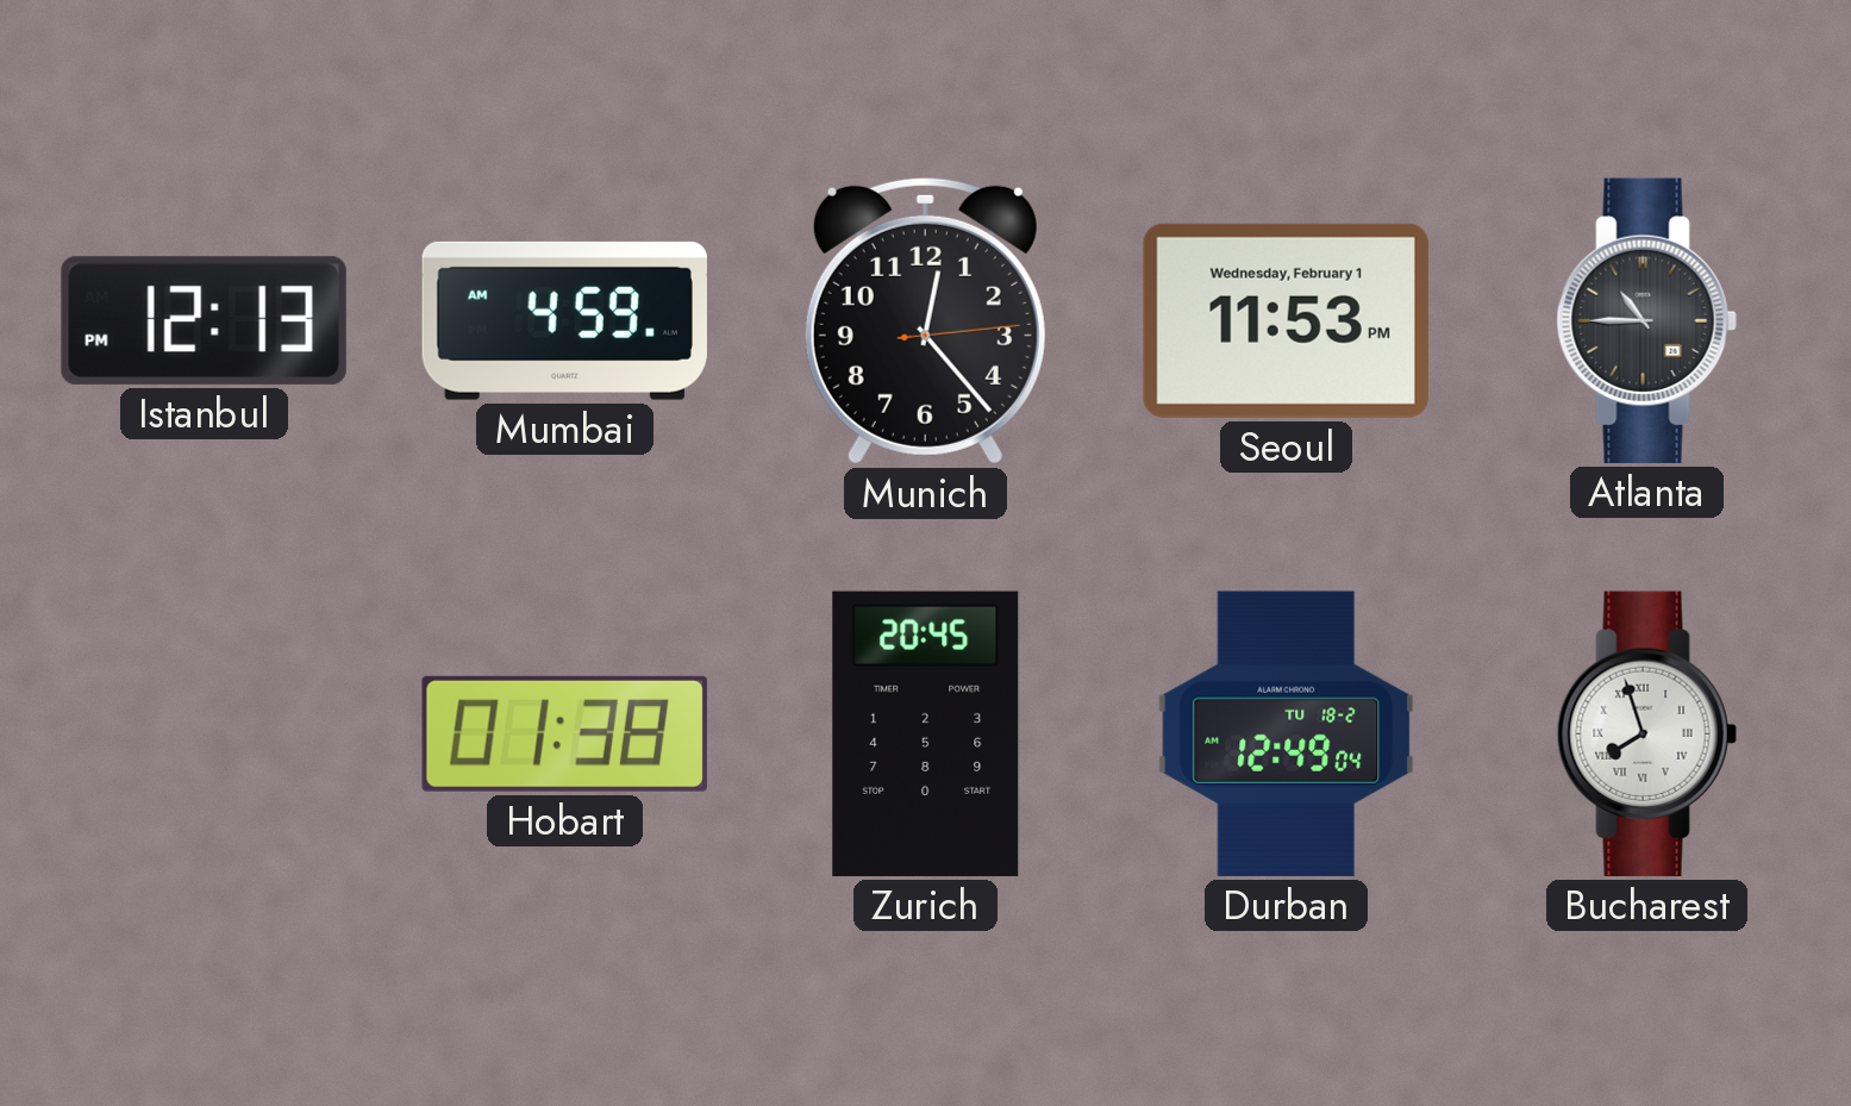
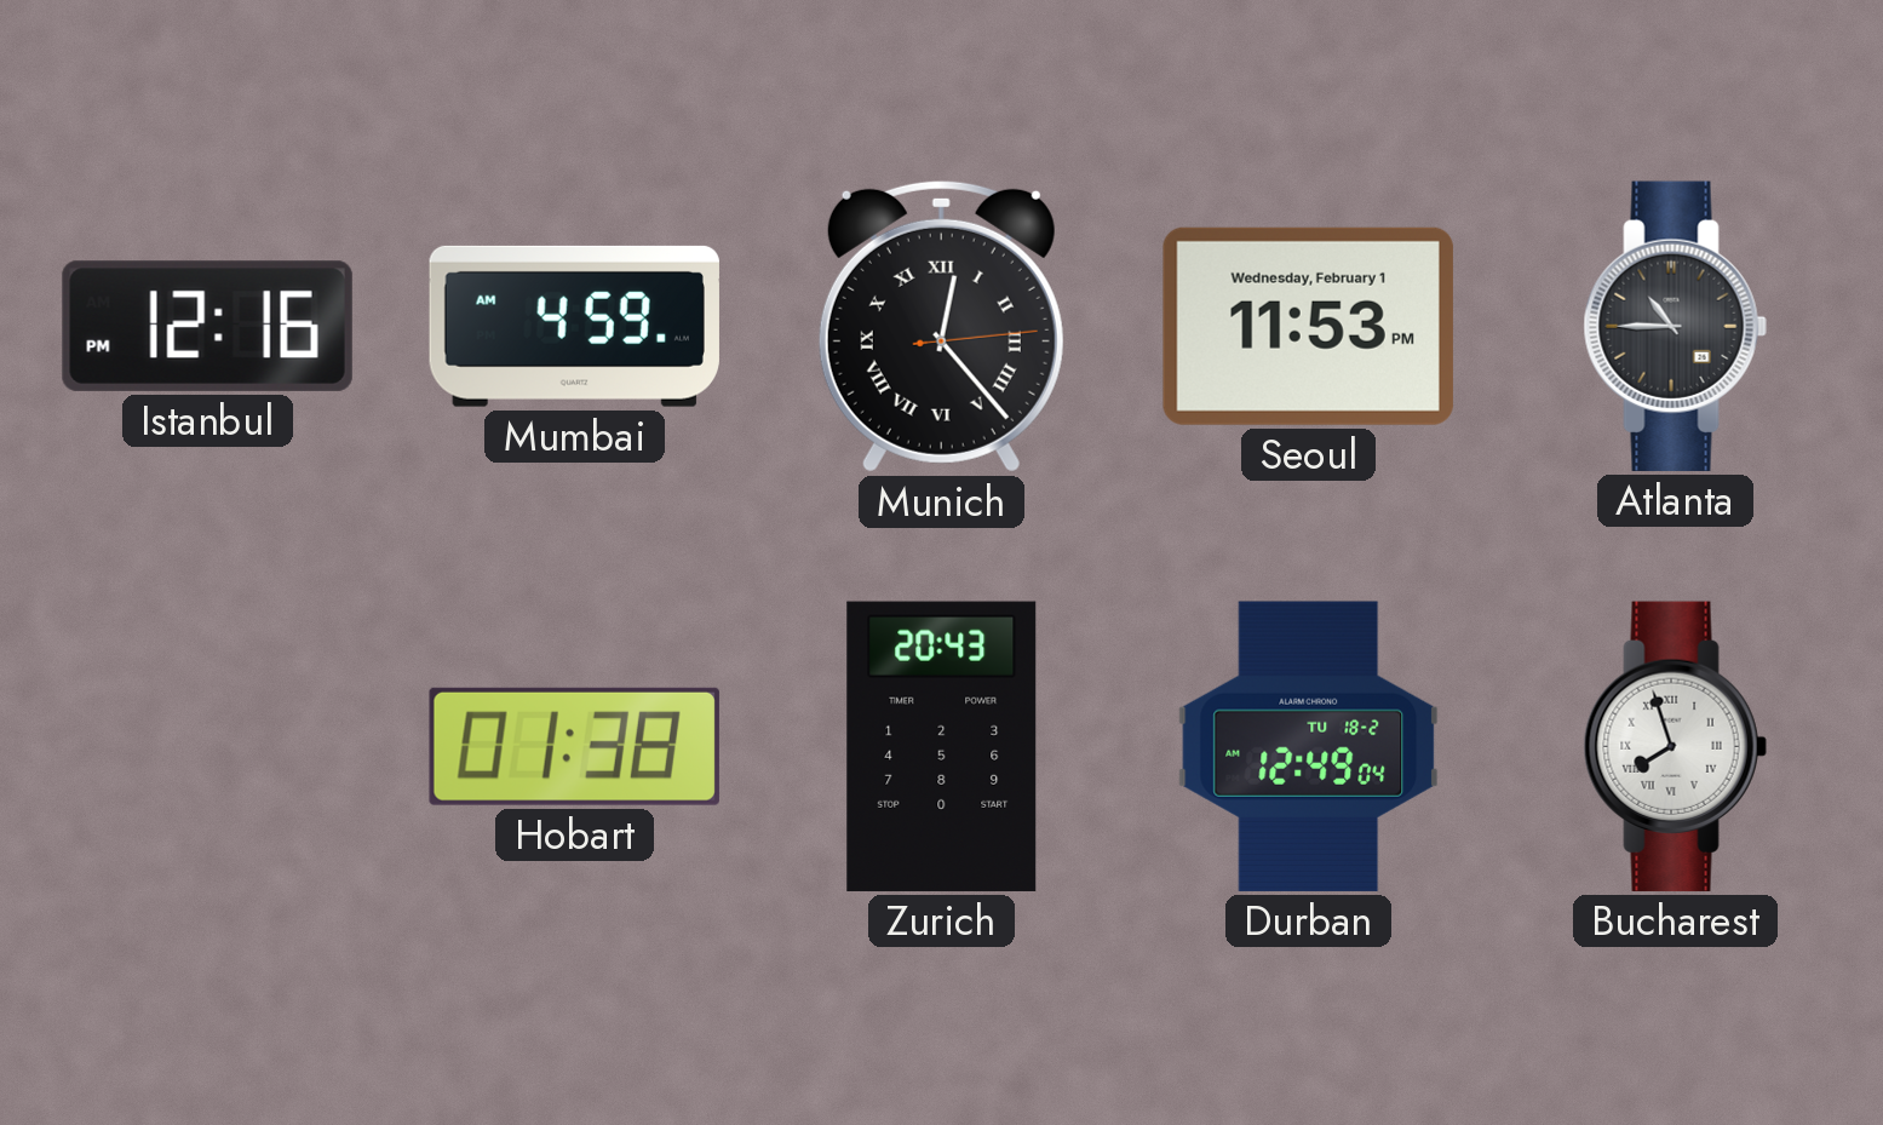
Istanbul: 12:13 -> 12:16
Munich numerals: Arabic -> Roman
Zurich: 20:45 -> 20:43
